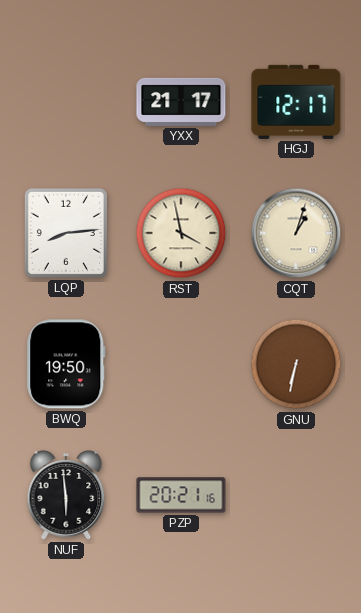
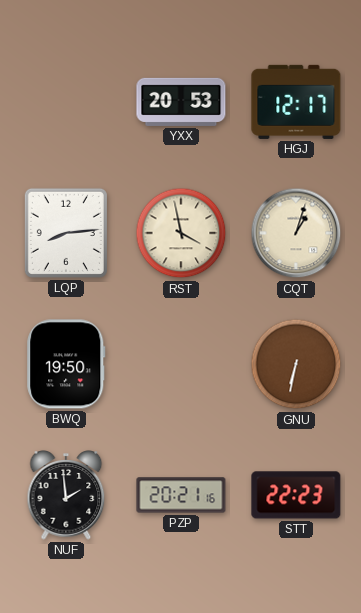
YXX: 21:17 -> 20:53
NUF: 5:59 -> 1:59
STT: none -> 22:23
